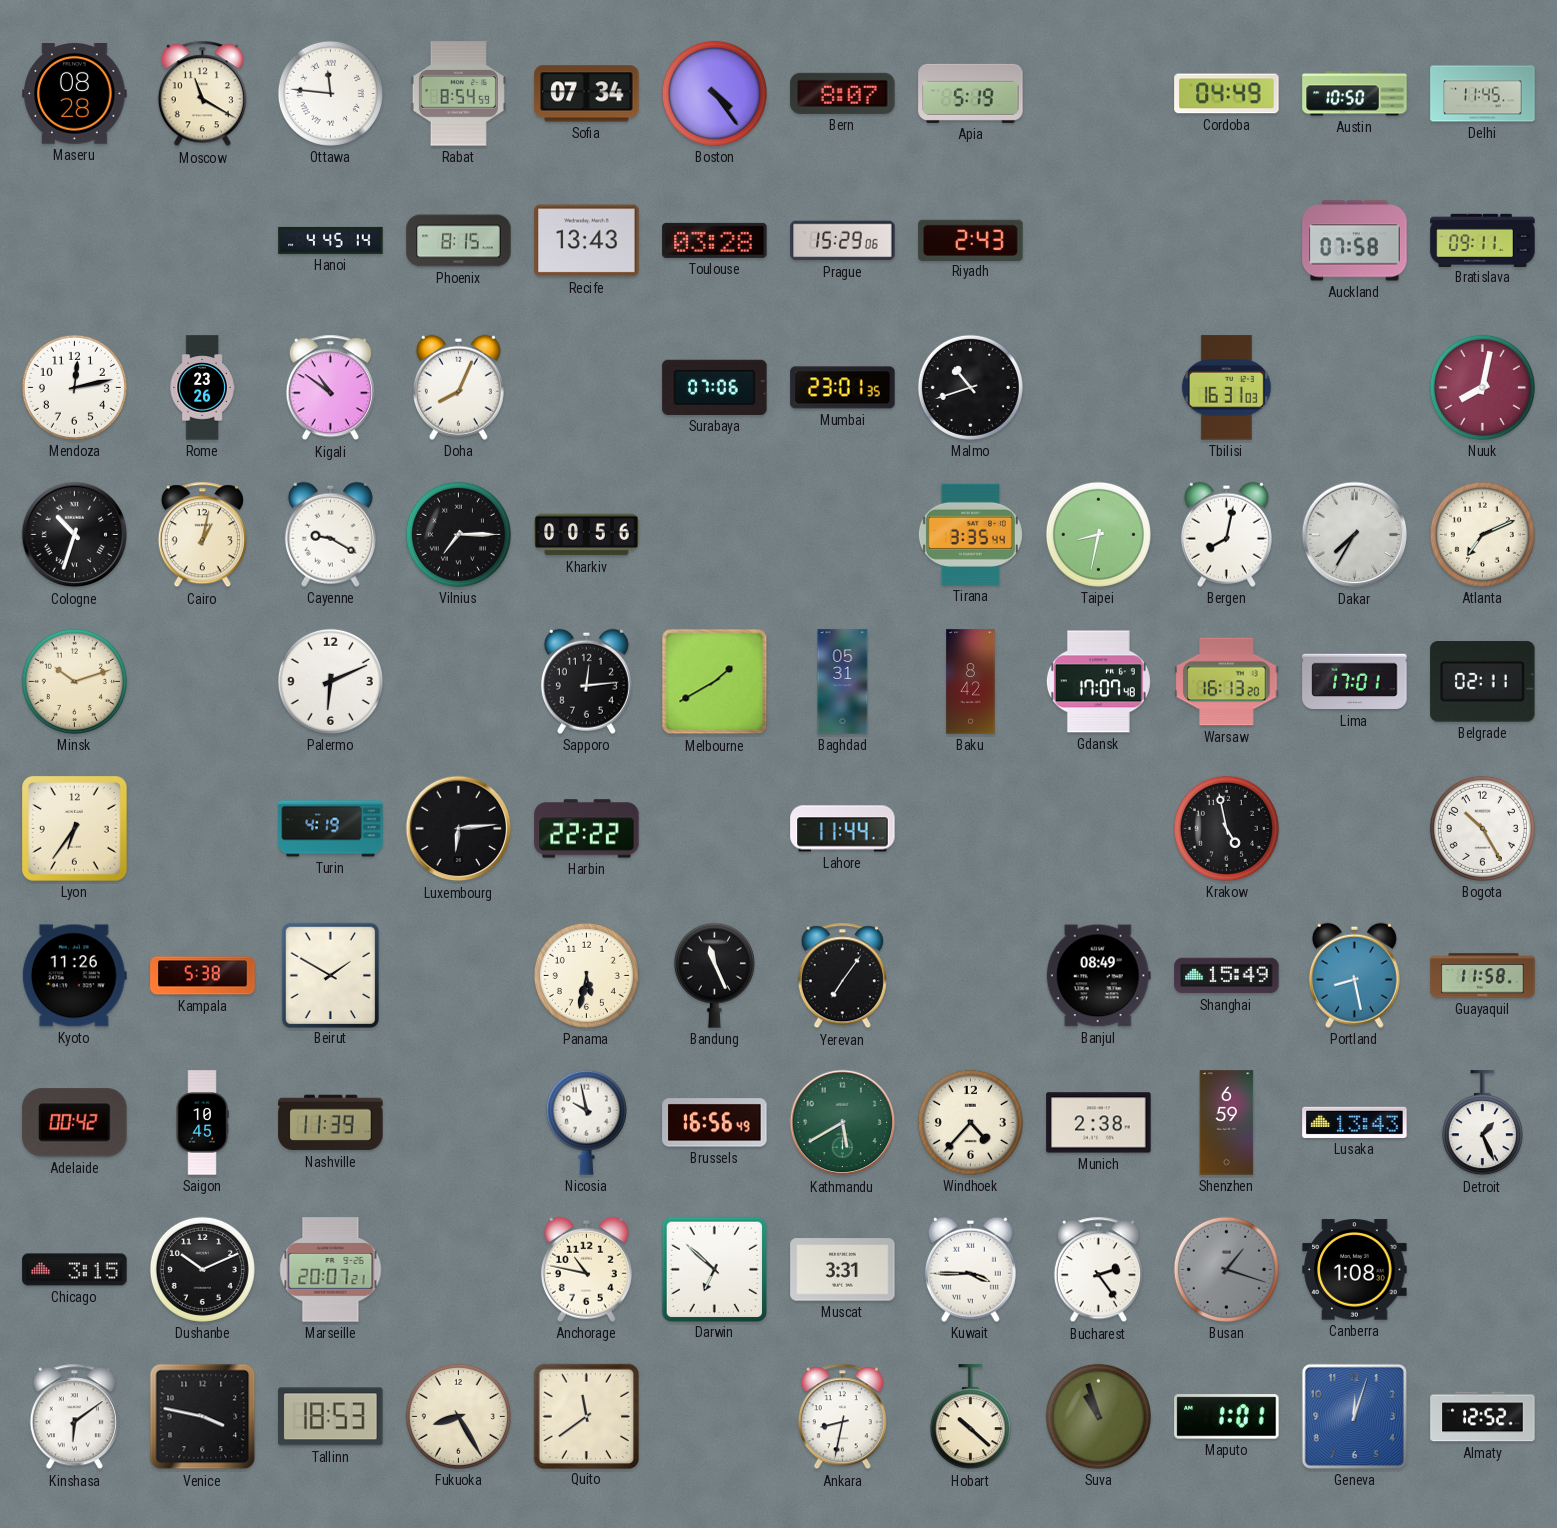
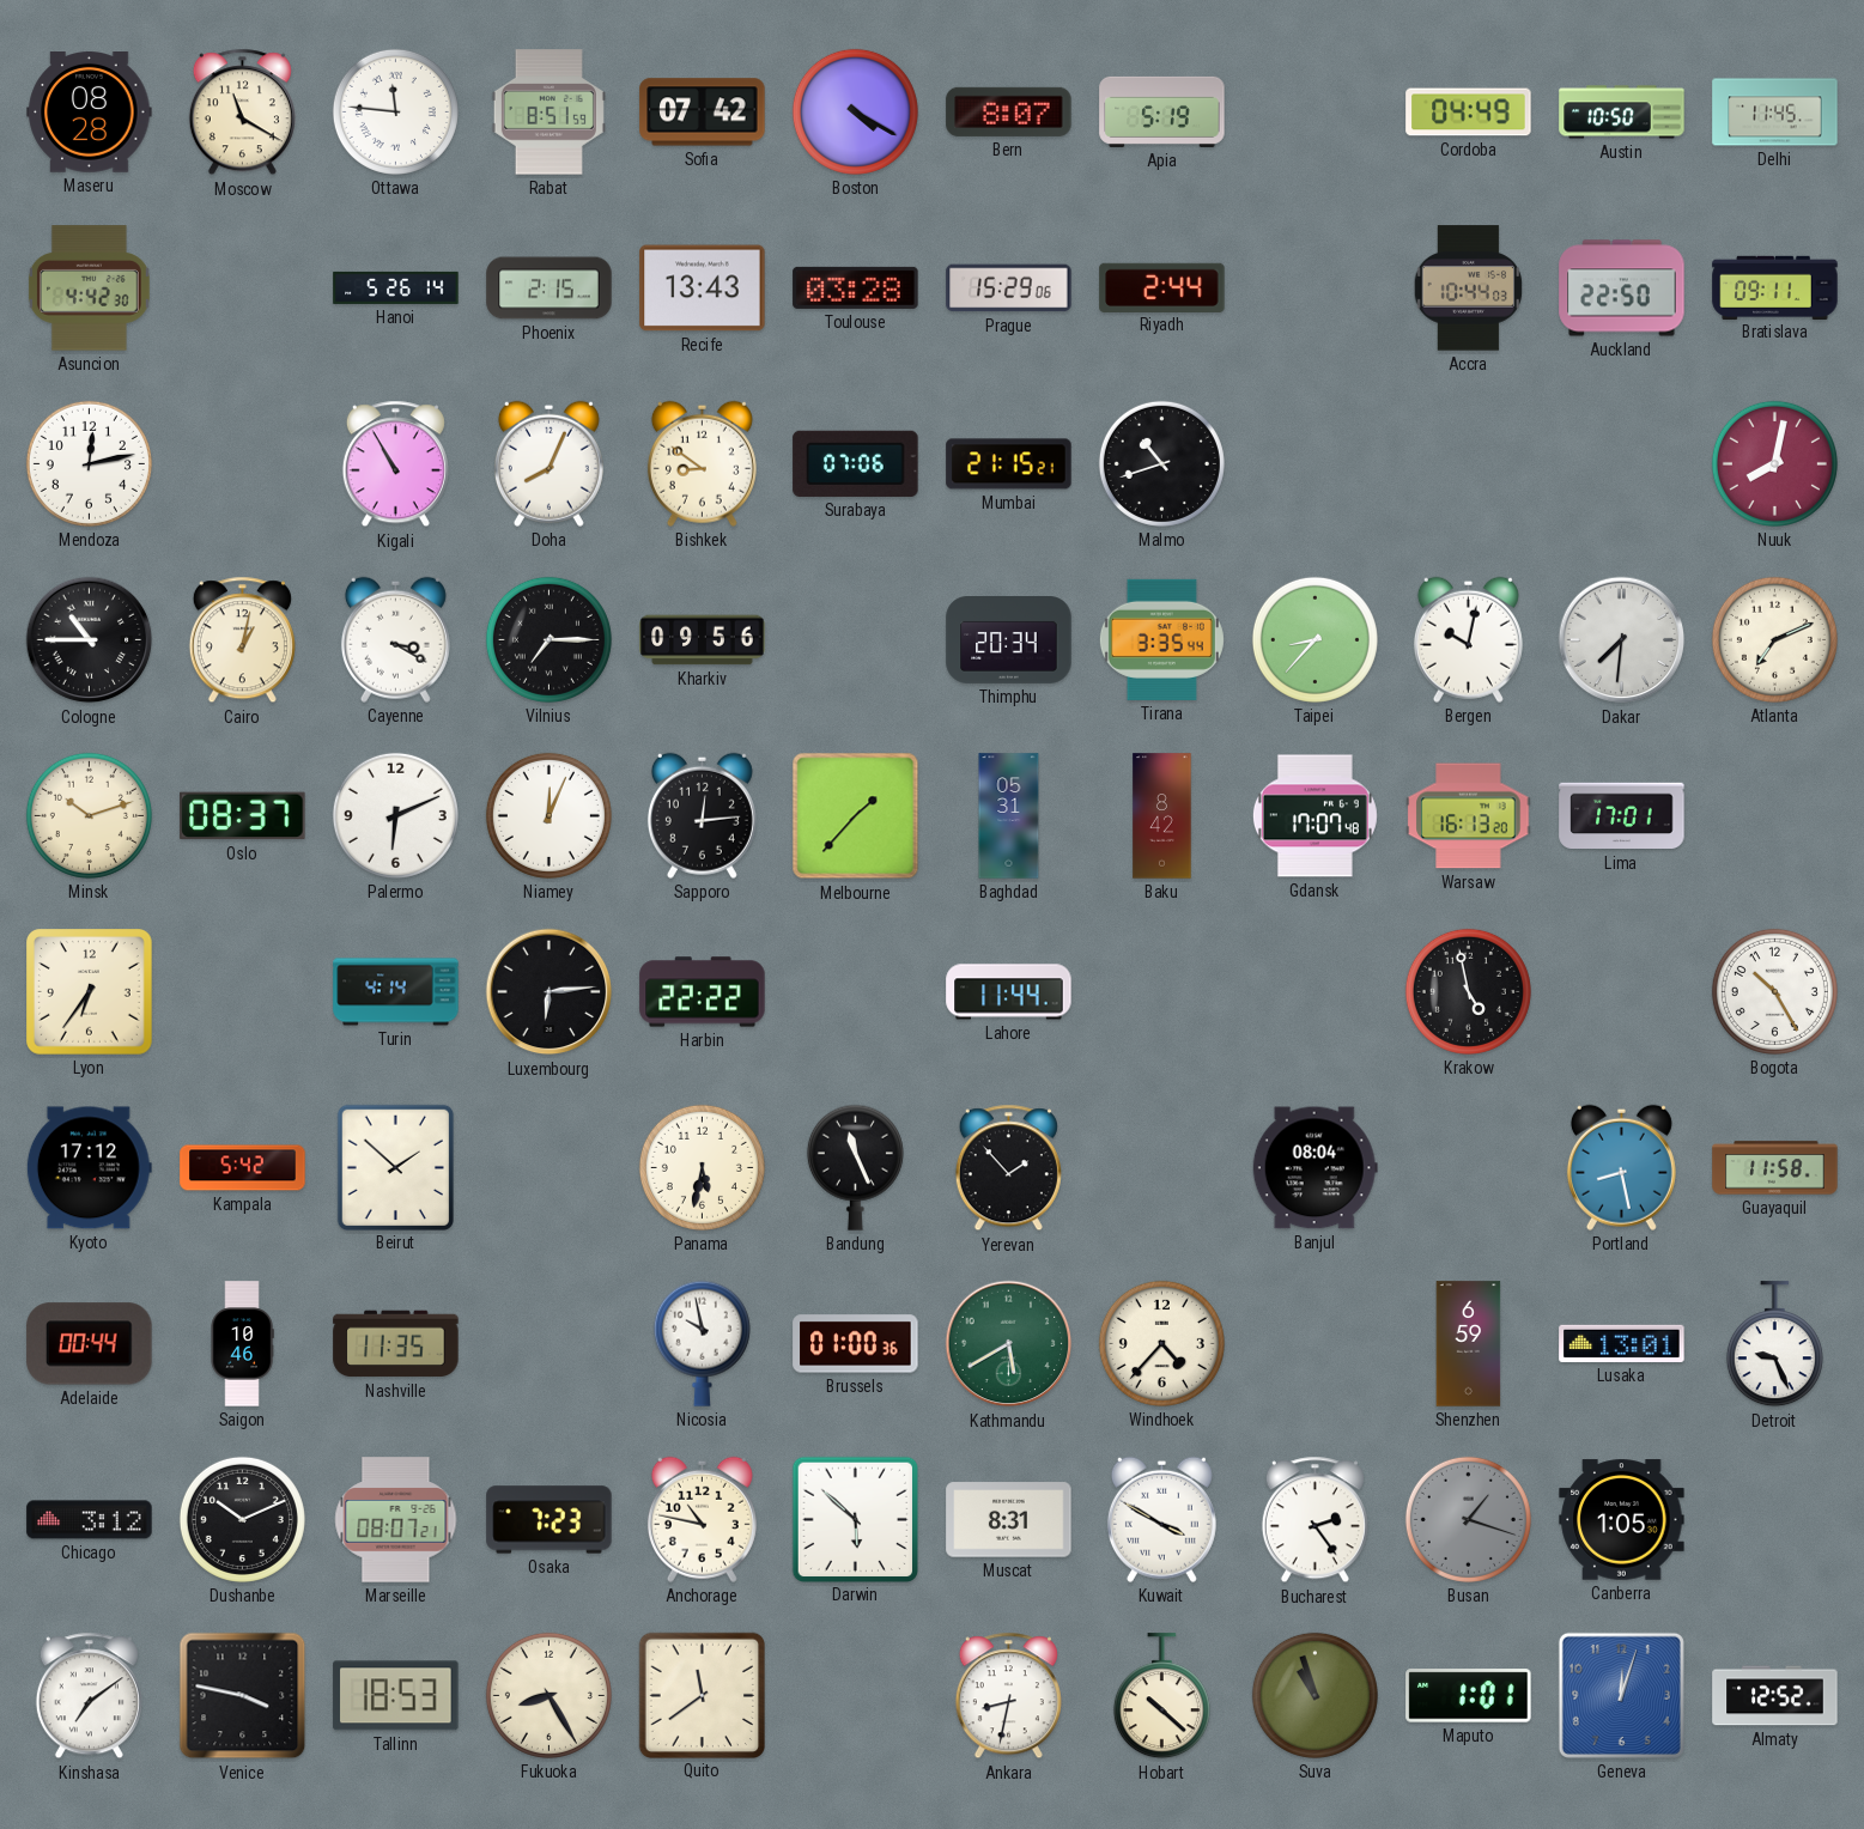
Rabat: 8:54 -> 8:51
Sofia: 07:34 -> 07:42
Boston: 4:24 -> 4:20
Asuncion: none -> 4:42
Hanoi: 4:45 -> 5:26
Phoenix: 8:15 -> 2:15
Riyadh: 2:43 -> 2:44
Accra: none -> 10:44
Auckland: 07:58 -> 22:50
Rome: 23:26 -> none
Kigali: 10:51 -> 10:55
Bishkek: none -> 8:51
Mumbai: 23:01 -> 21:15
Tbilisi: 16:31 -> none
Cologne: 10:33 -> 10:45
Cayenne: 9:20 -> 3:20
Kharkiv: 00:56 -> 09:56
Thimphu: none -> 20:34
Taipei: 8:32 -> 8:37
Bergen: 8:02 -> 10:02
Dakar: 7:35 -> 7:31
Oslo: none -> 08:37
Niamey: none -> 12:04
Melbourne: 1:40 -> 1:37
Belgrade: 02:11 -> none
Turin: 4:19 -> 4:14
Kyoto: 11:26 -> 17:12
Kampala: 5:38 -> 5:42
Beirut: 1:50 -> 1:52
Yerevan: 7:06 -> 1:53
Banjul: 08:49 -> 08:04
Shanghai: 15:49 -> none
Adelaide: 00:42 -> 00:44
Saigon: 10:45 -> 10:46
Nashville: 11:39 -> 11:35
Brussels: 16:56 -> 01:00
Munich: 2:38 -> none
Lusaka: 13:43 -> 13:01
Detroit: 1:26 -> 9:26
Chicago: 3:15 -> 3:12
Marseille: 20:07 -> 08:07
Osaka: none -> 7:23
Darwin: 6:52 -> 5:52
Muscat: 3:31 -> 8:31
Kuwait: 3:45 -> 3:50
Canberra: 1:08 -> 1:05
Kinshasa: 6:09 -> 7:09
